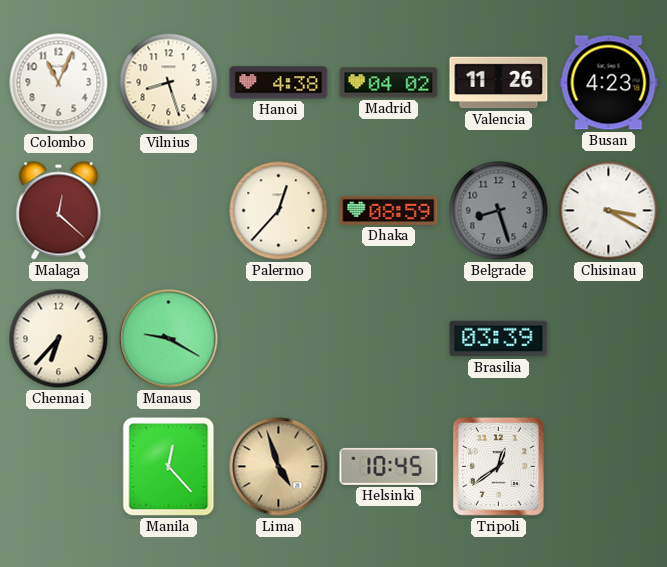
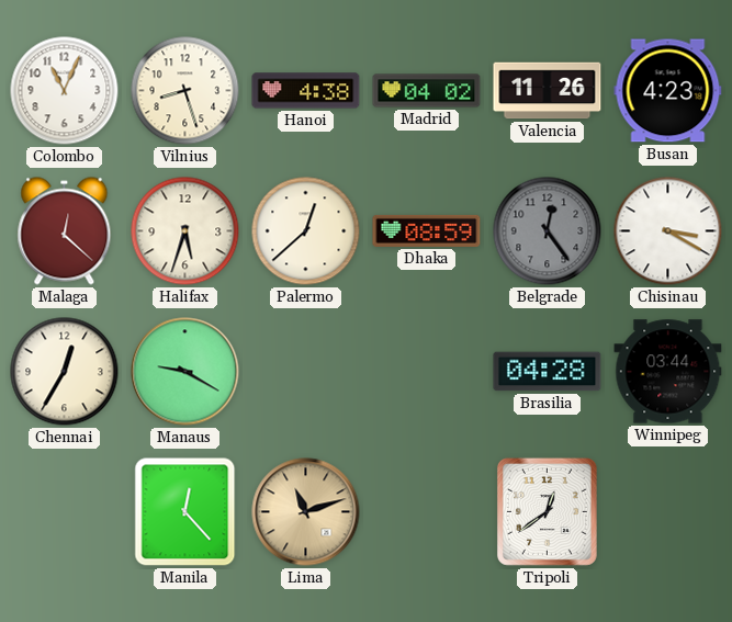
Halifax: none -> 5:33
Palermo: 12:37 -> 12:38
Belgrade: 8:27 -> 12:24
Chennai: 6:37 -> 12:35
Brasilia: 03:39 -> 04:28
Winnipeg: none -> 03:44
Lima: 4:57 -> 11:12
Helsinki: 10:45 -> none
